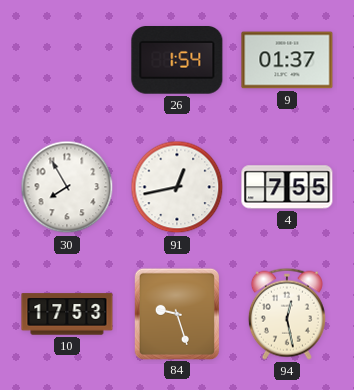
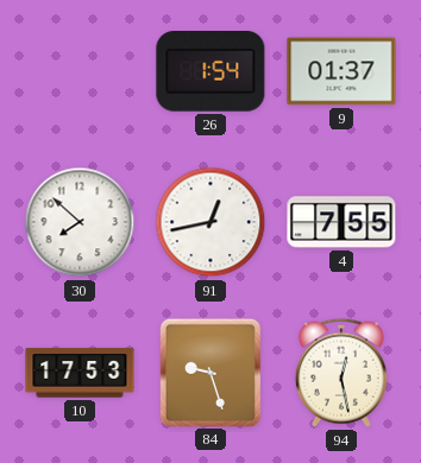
30: 7:55 -> 7:52
